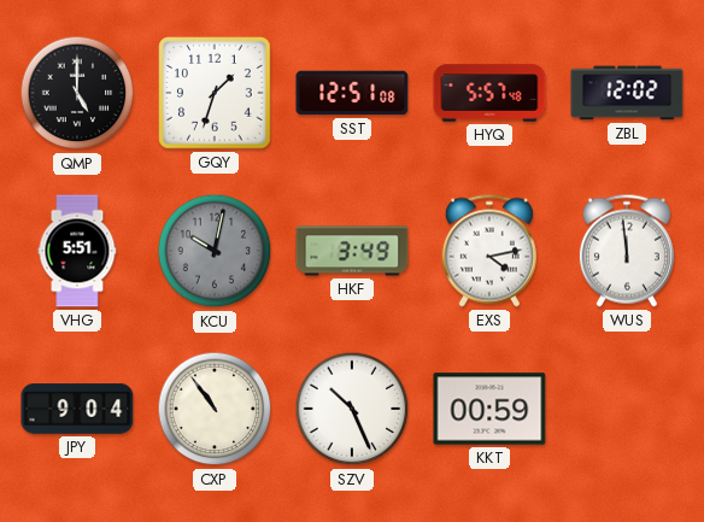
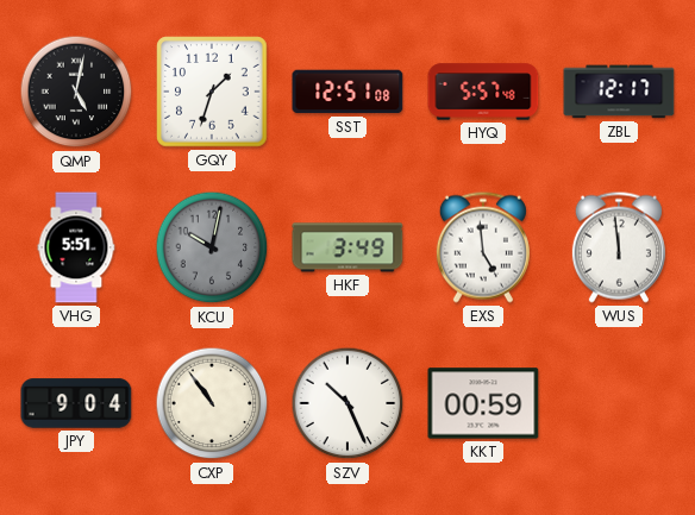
QMP: 5:00 -> 5:02
ZBL: 12:02 -> 12:17
EXS: 4:13 -> 4:59
